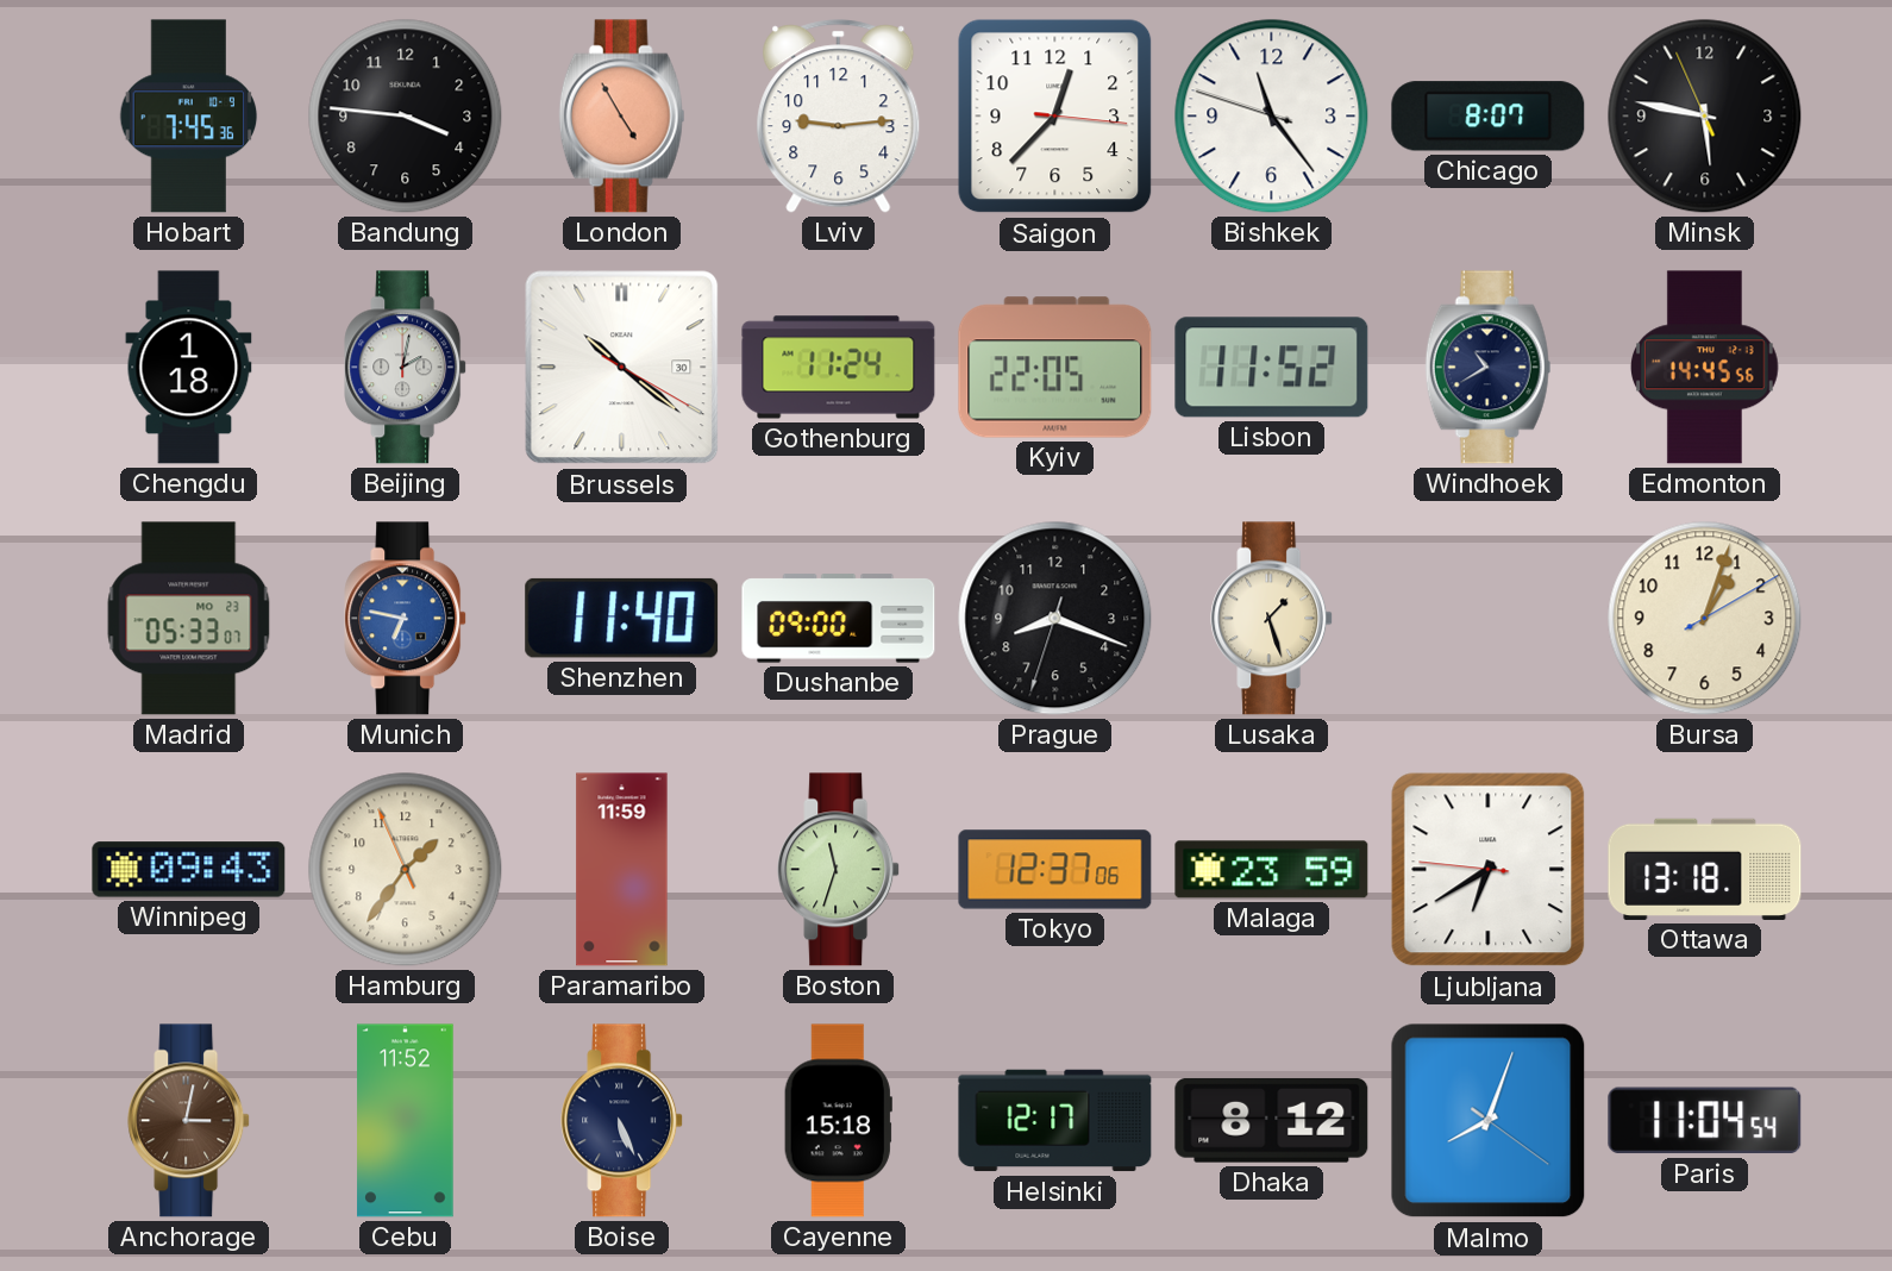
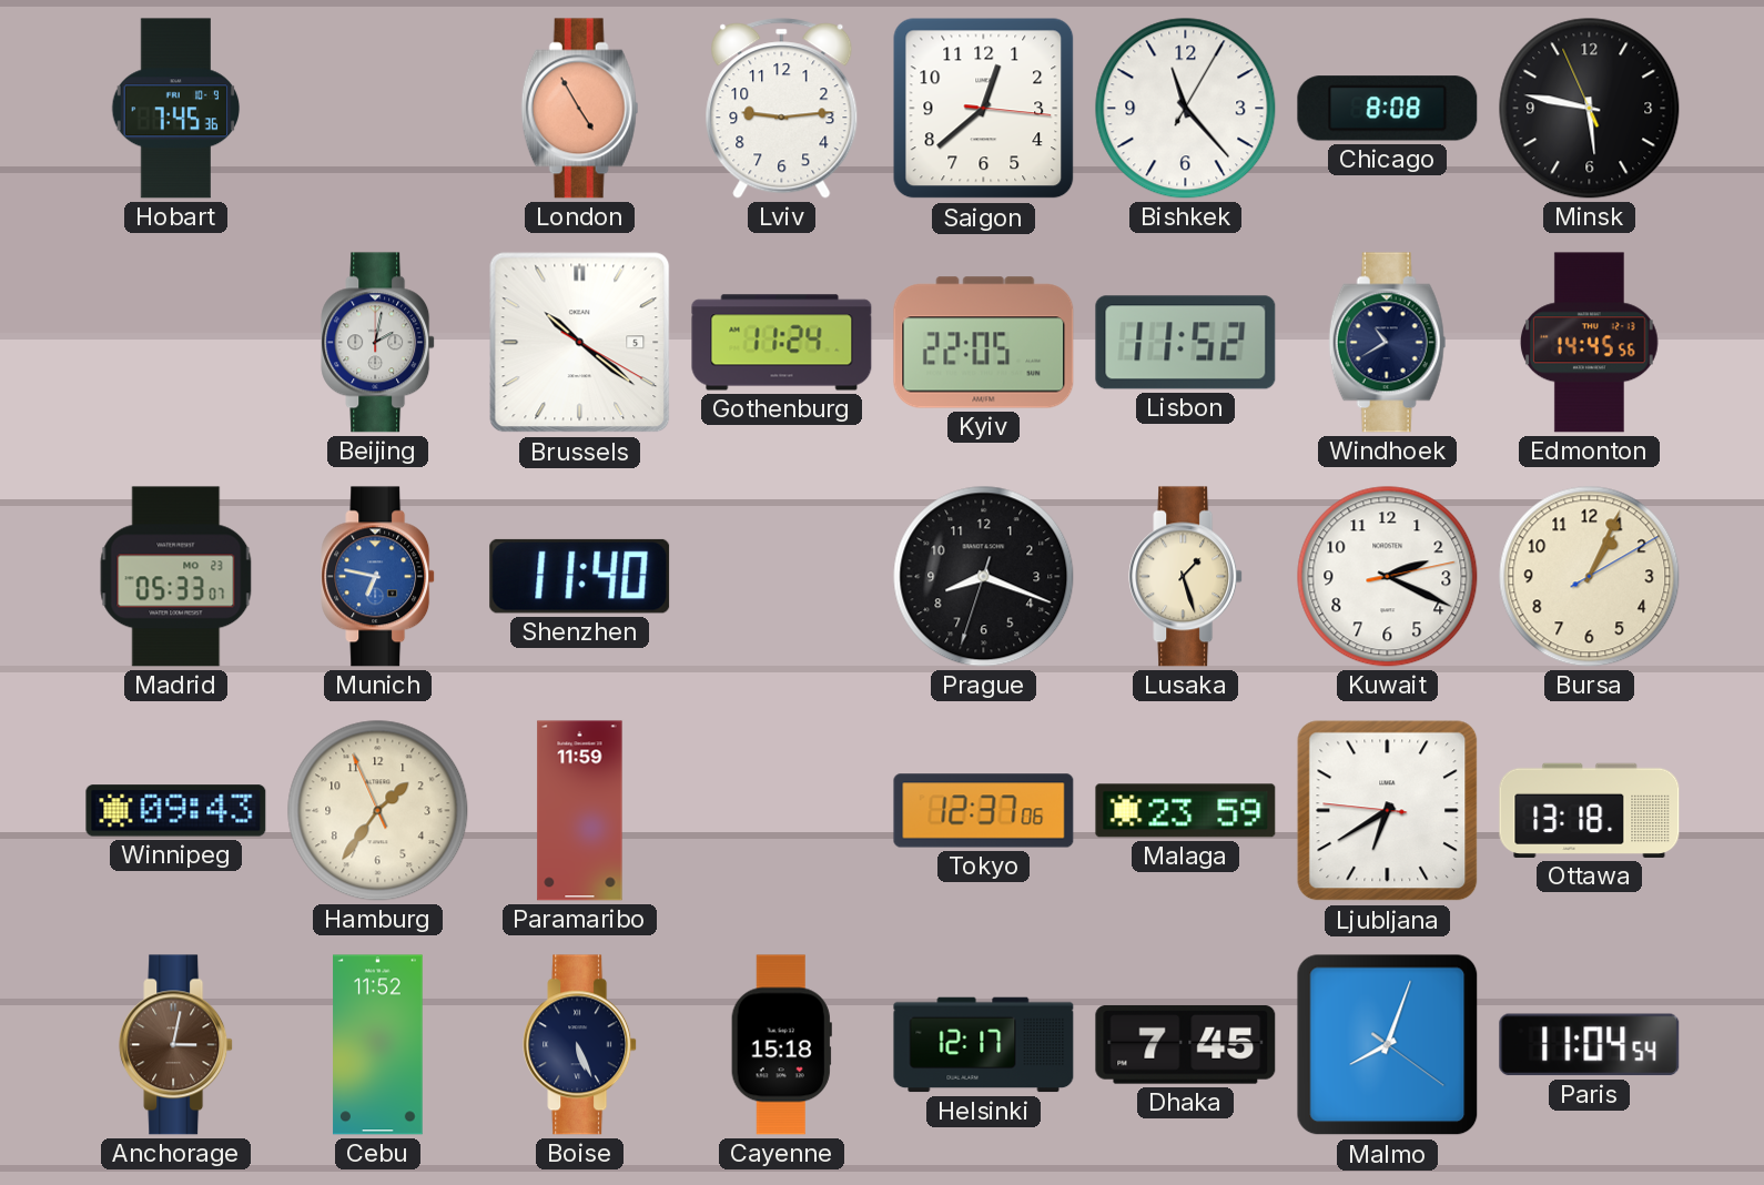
Bandung: 3:46 -> none
Saigon: 12:37 -> 12:38
Bishkek: 11:23:48 -> 11:23:05
Chicago: 8:07 -> 8:08
Chengdu: 1:18 -> none
Brussels date: 30 -> 5
Dushanbe: 09:00 -> none
Kuwait: none -> 2:19
Bursa: 1:03 -> 1:04
Boston: 11:33 -> none
Dhaka: 8:12 -> 7:45
